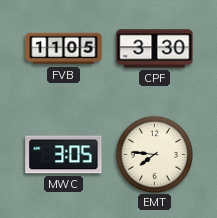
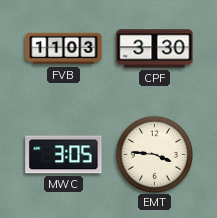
FVB: 11:05 -> 11:03
EMT: 7:46 -> 3:46
